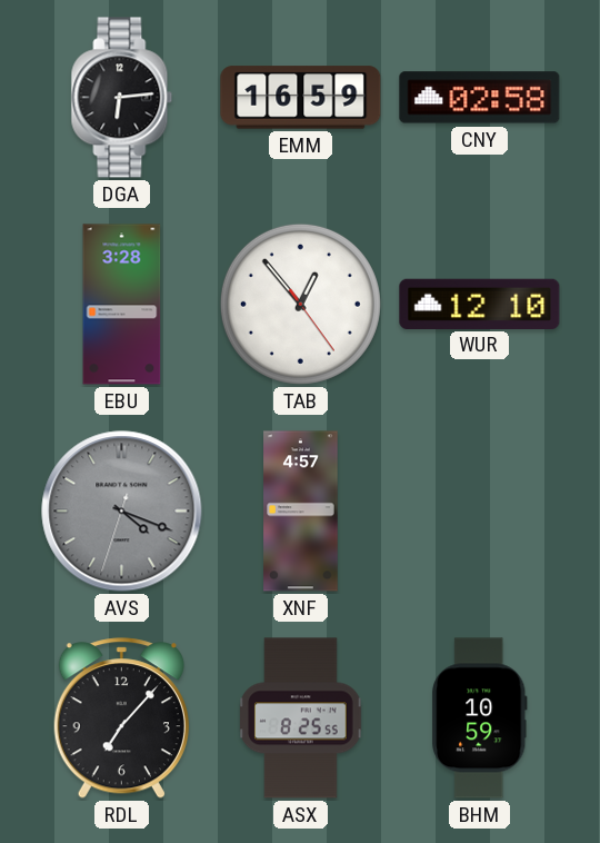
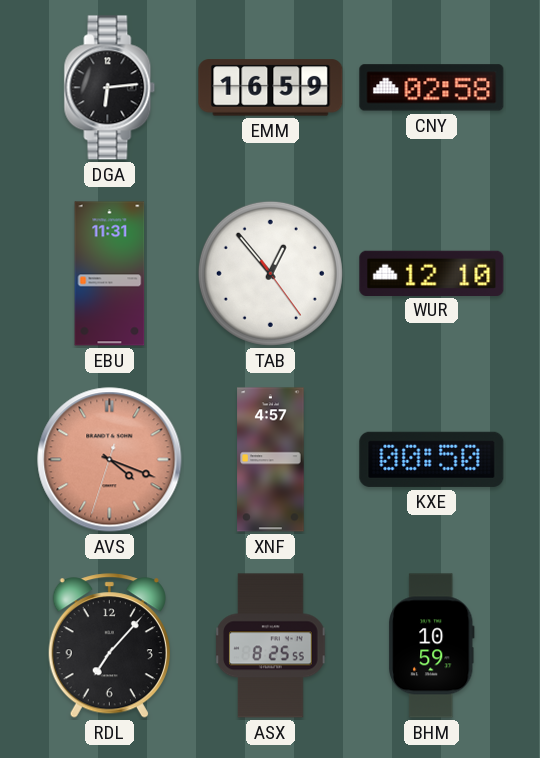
EBU: 3:28 -> 11:31
AVS dial: grey -> salmon
KXE: none -> 00:50
